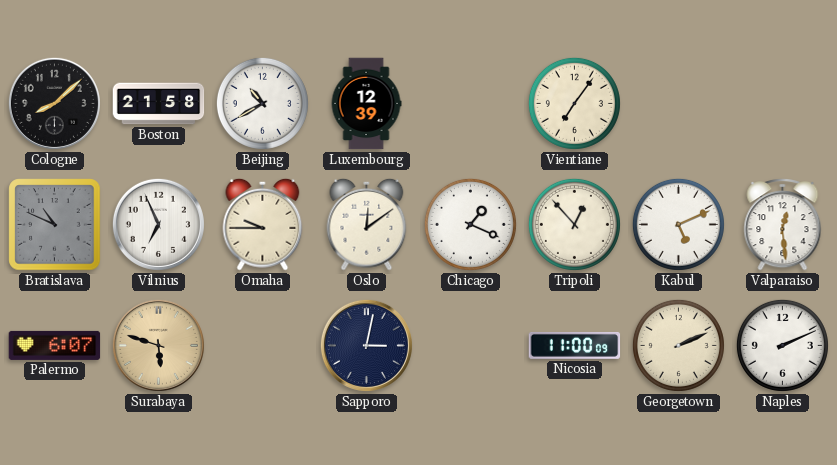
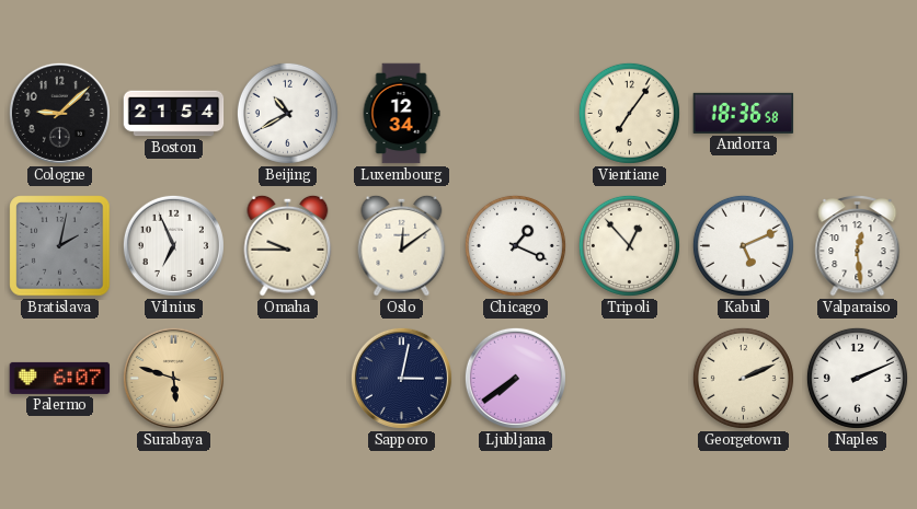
Cologne: 8:08 -> 9:08
Boston: 21:58 -> 21:54
Luxembourg: 12:39 -> 12:34
Andorra: none -> 18:36
Bratislava: 10:49 -> 2:02
Ljubljana: none -> 7:39
Nicosia: 11:00 -> none
